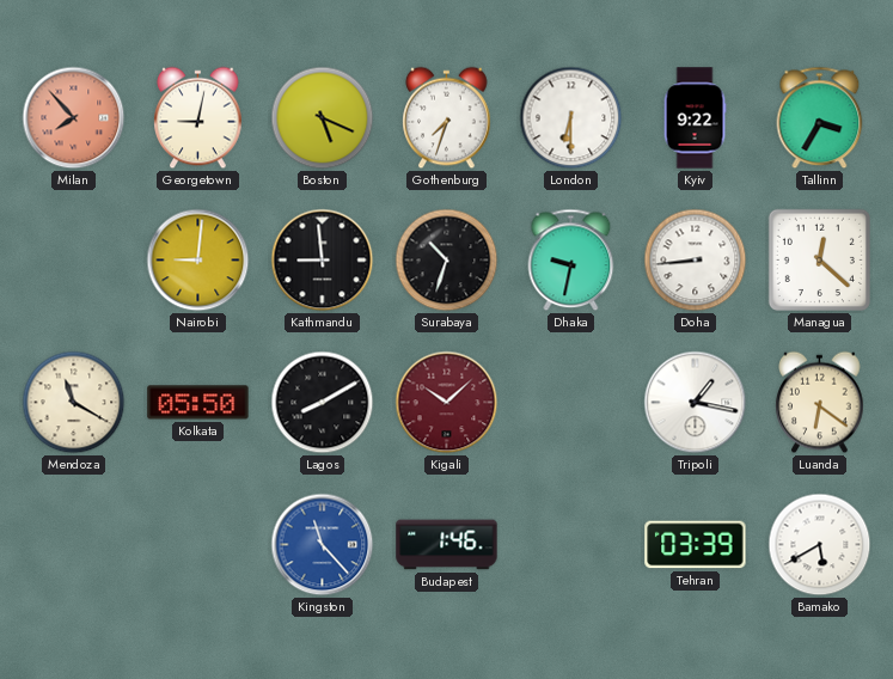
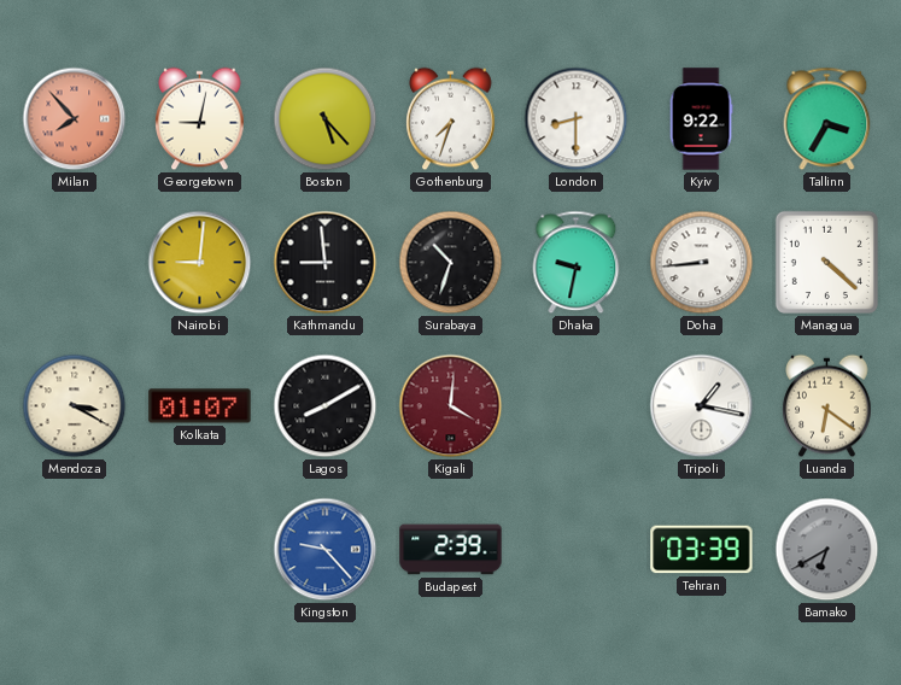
Boston: 5:19 -> 5:23
London: 6:30 -> 8:30
Managua: 12:22 -> 4:22
Mendoza: 11:20 -> 3:20
Kolkata: 05:50 -> 01:07
Kigali: 10:08 -> 4:01
Kingston: 11:23 -> 9:23
Budapest: 1:46 -> 2:39
Bamako: 5:40 -> 6:40
Bamako dial: white -> grey
